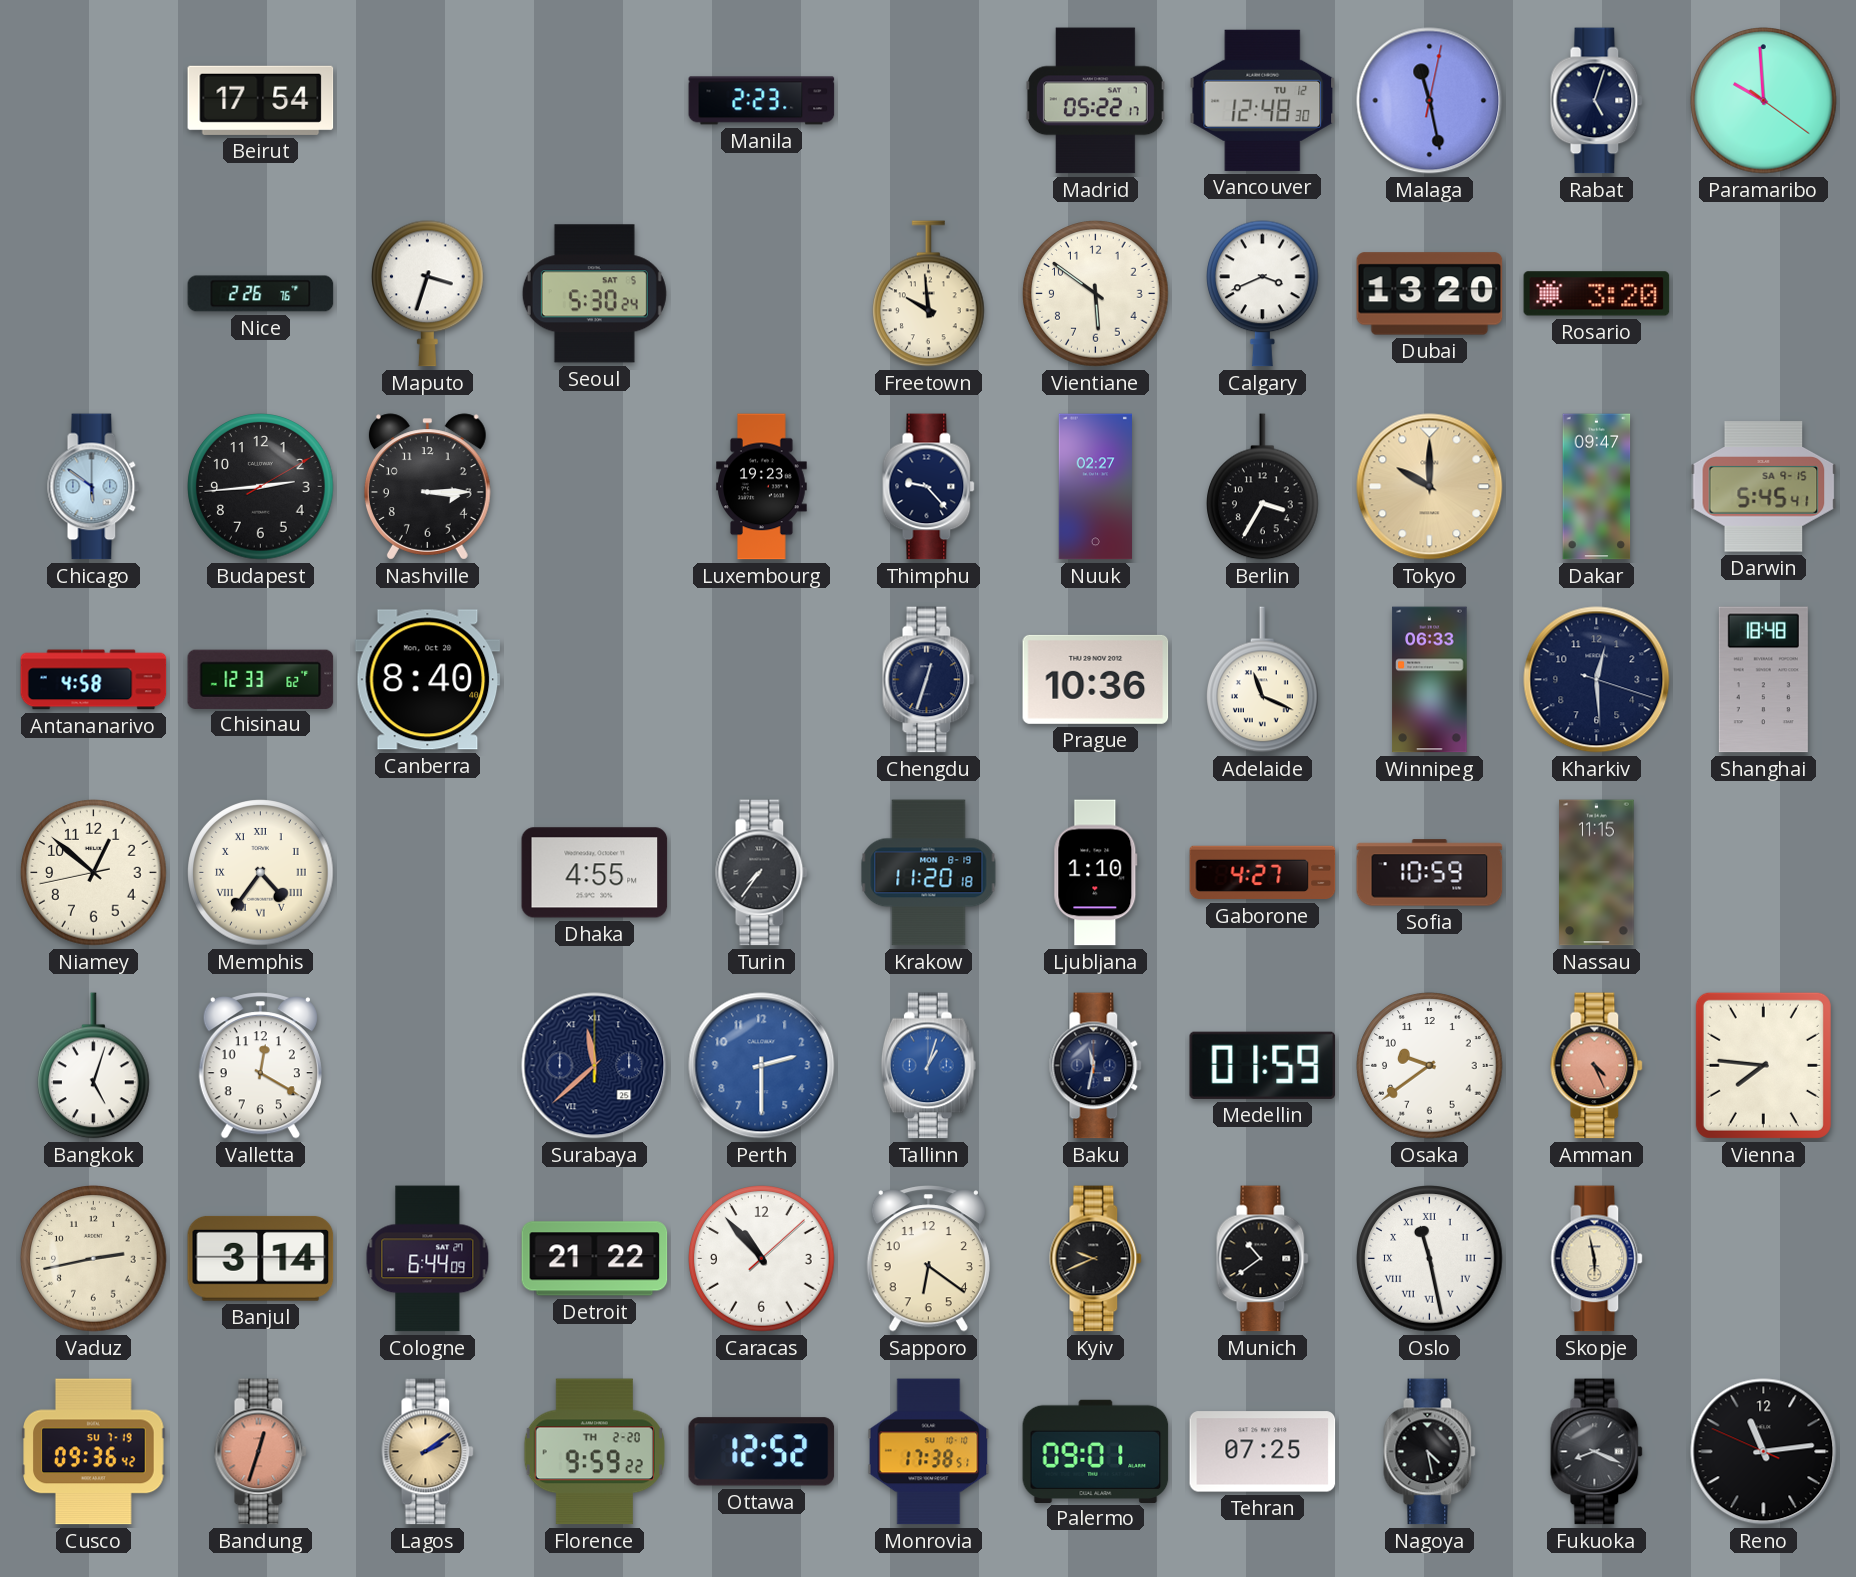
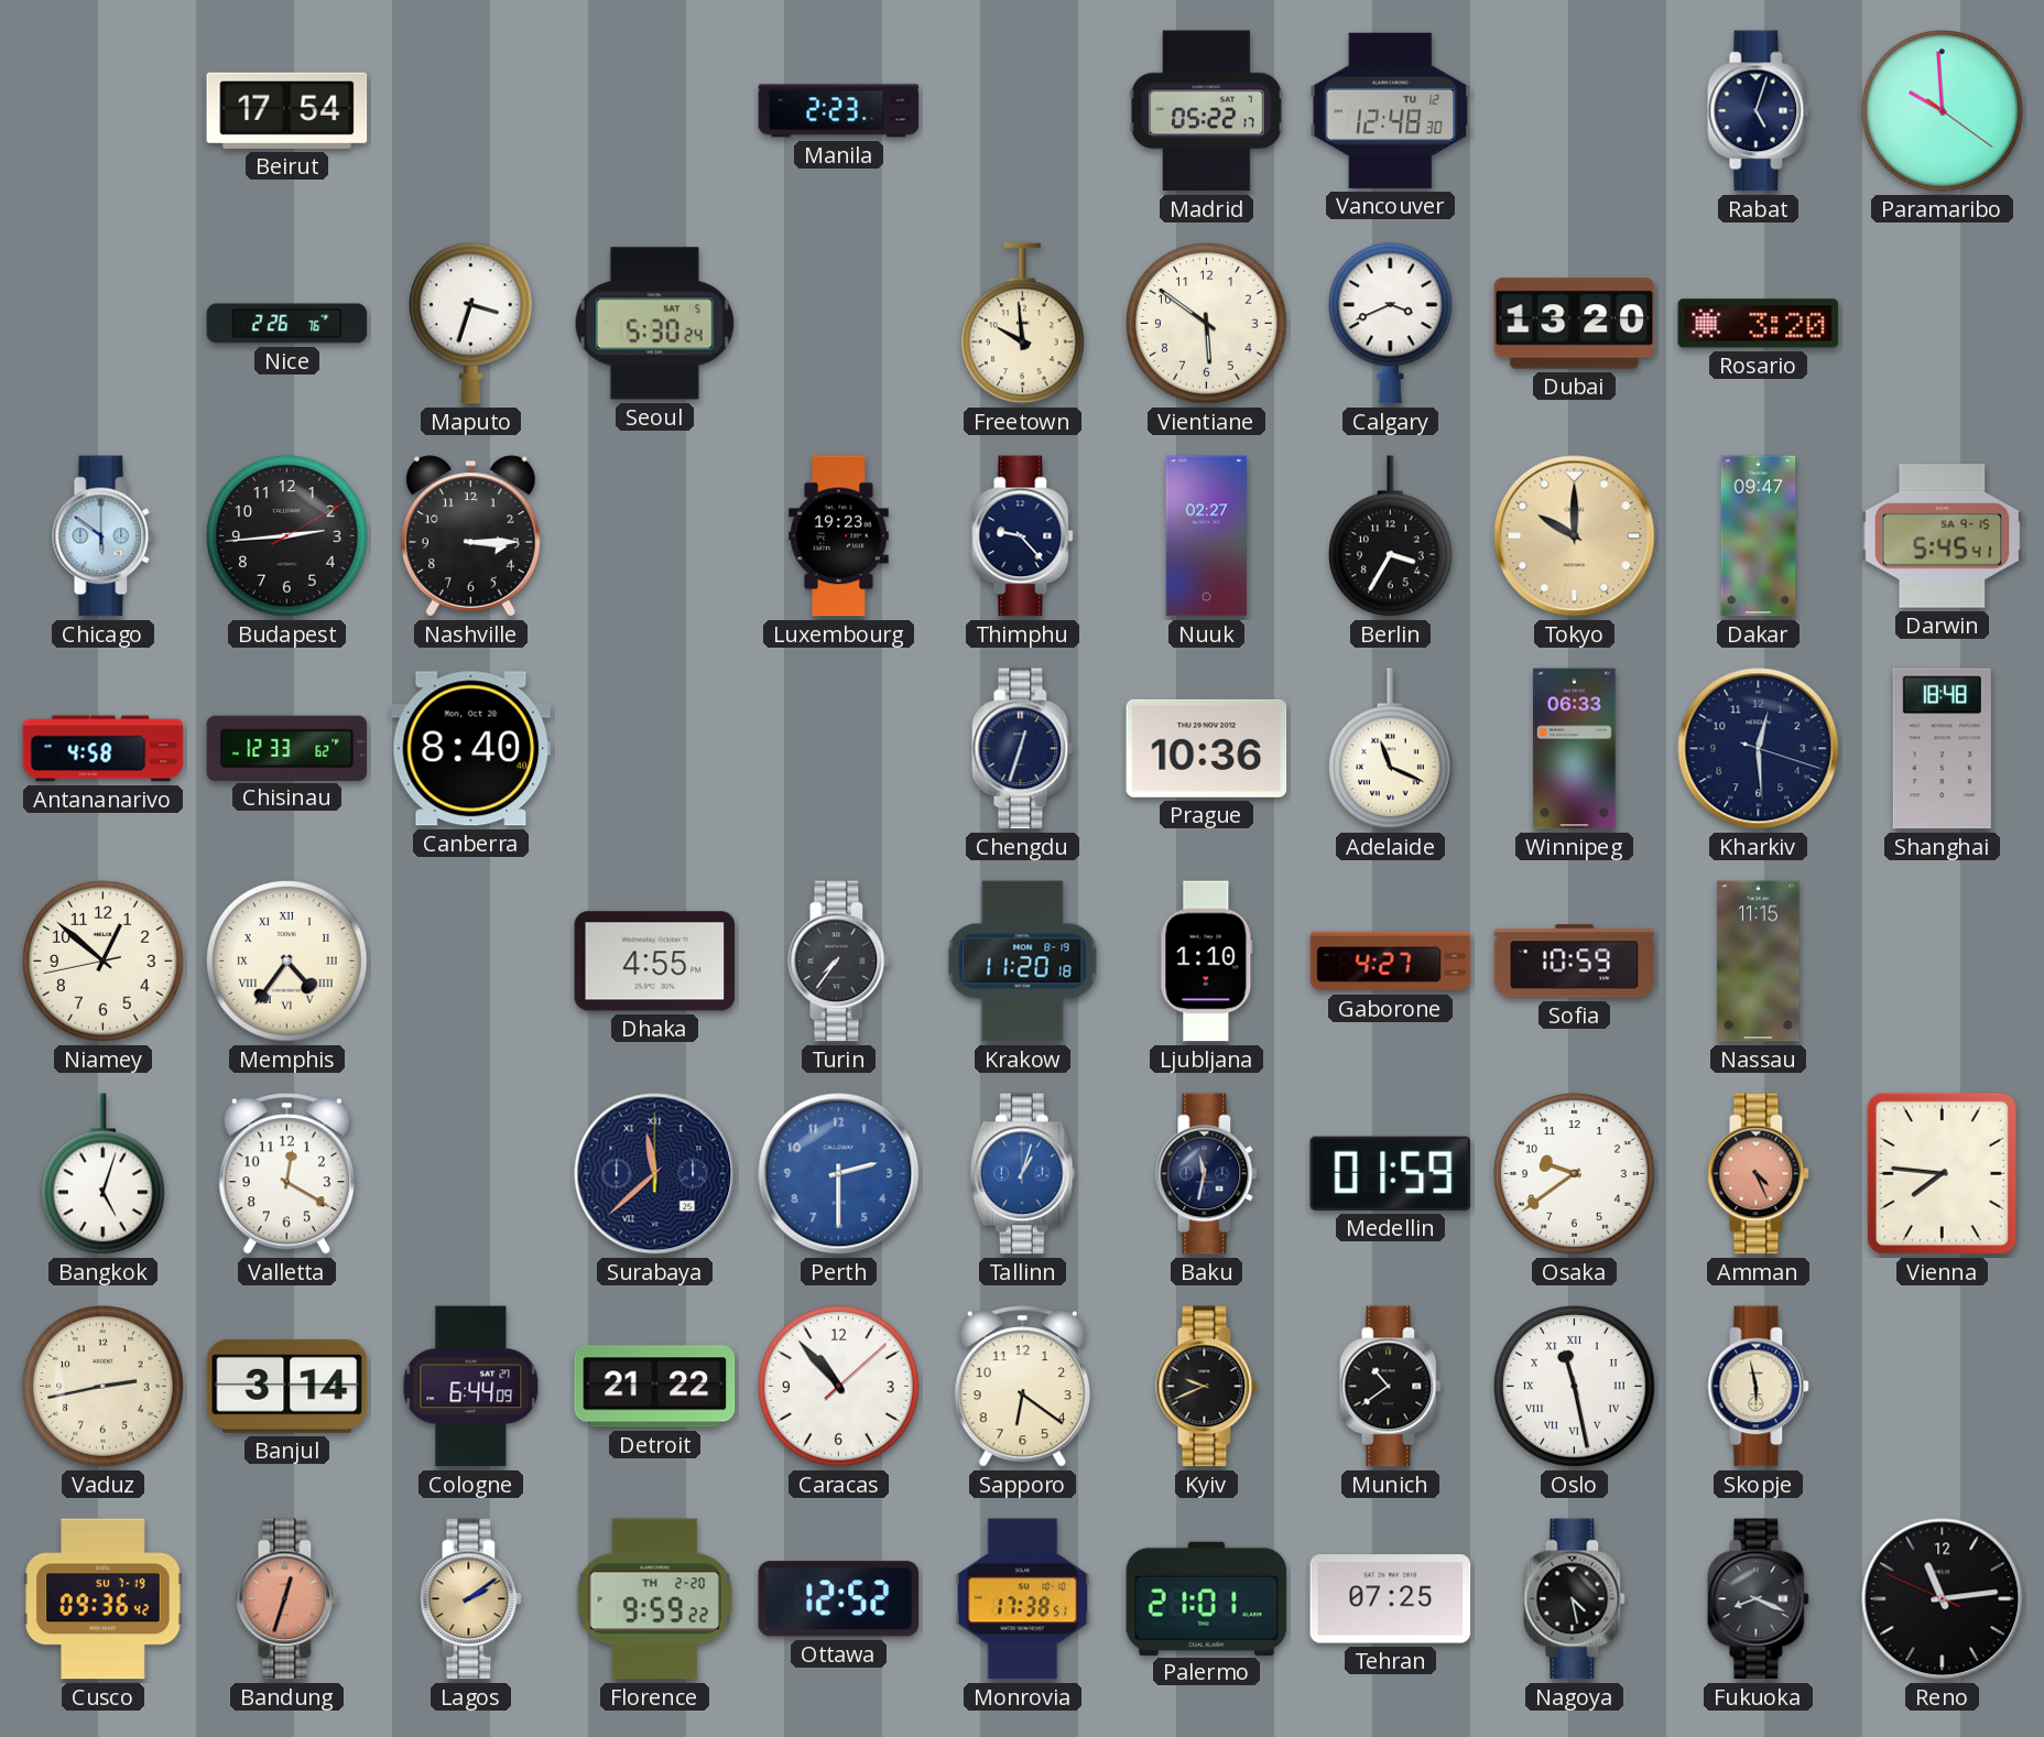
Malaga: 11:28 -> none
Palermo: 09:01 -> 21:01
